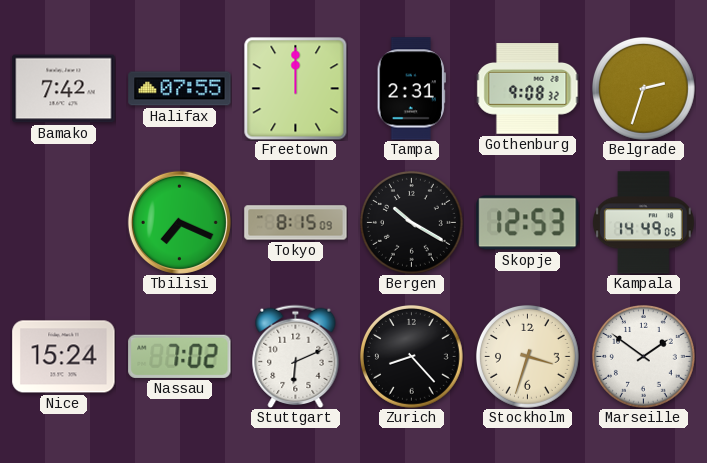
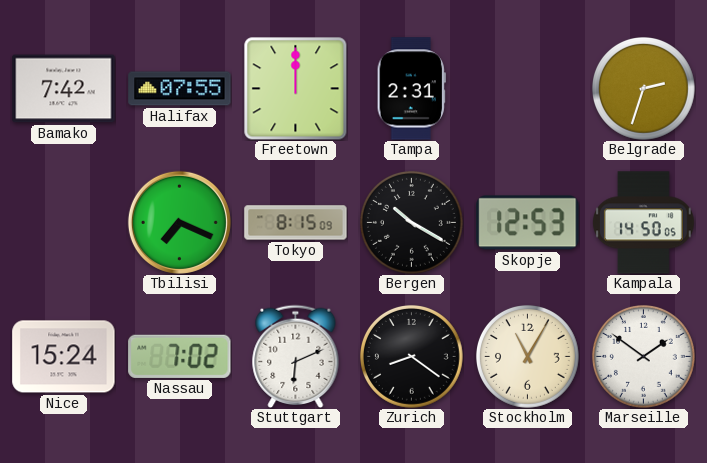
Gothenburg: 9:08 -> none
Kampala: 14:49 -> 14:50
Zurich: 8:23 -> 8:21
Stockholm: 3:33 -> 11:05
